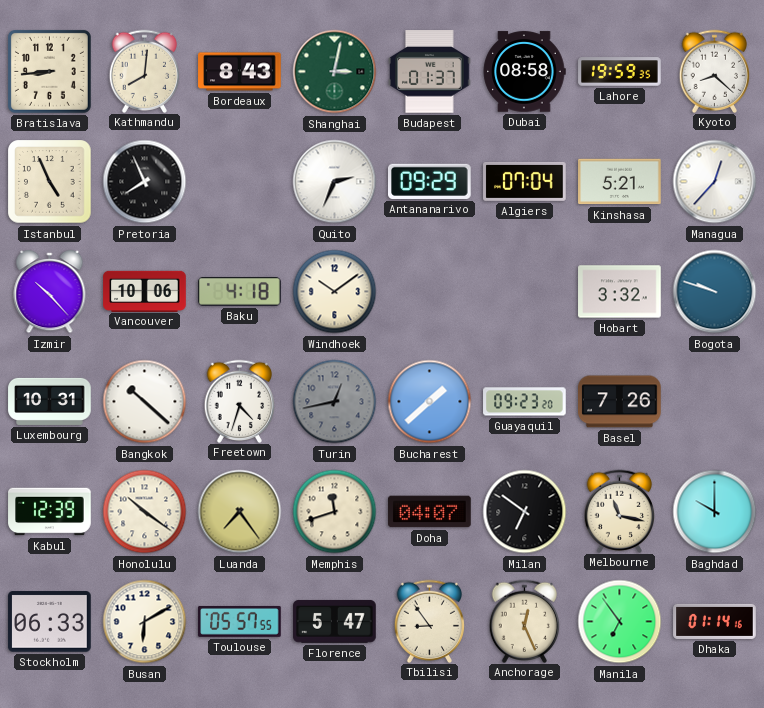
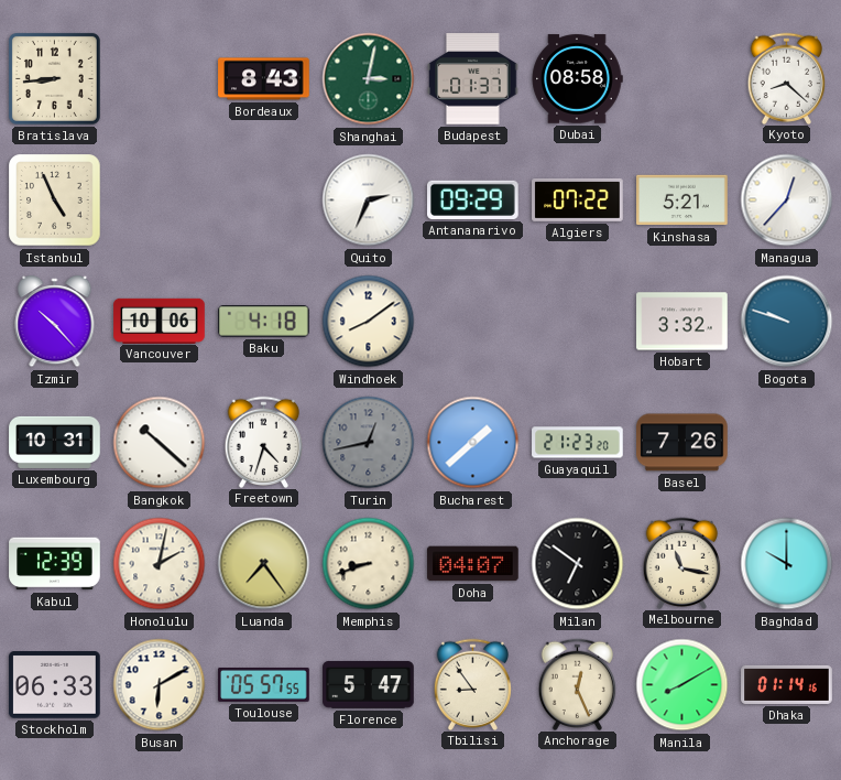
Kathmandu: 8:01 -> none
Lahore: 19:59 -> none
Pretoria: 7:56 -> none
Algiers: 07:04 -> 07:22
Windhoek: 10:09 -> 8:09
Guayaquil: 09:23 -> 21:23
Honolulu: 10:21 -> 2:02
Memphis: 11:42 -> 8:42
Manila: 6:54 -> 8:10
